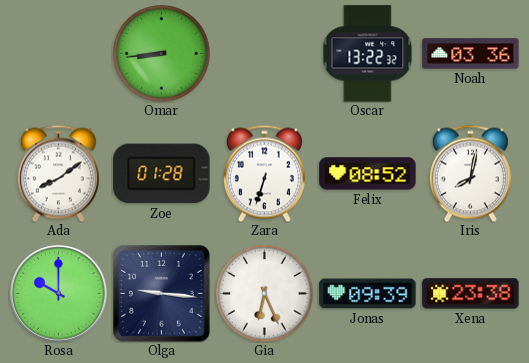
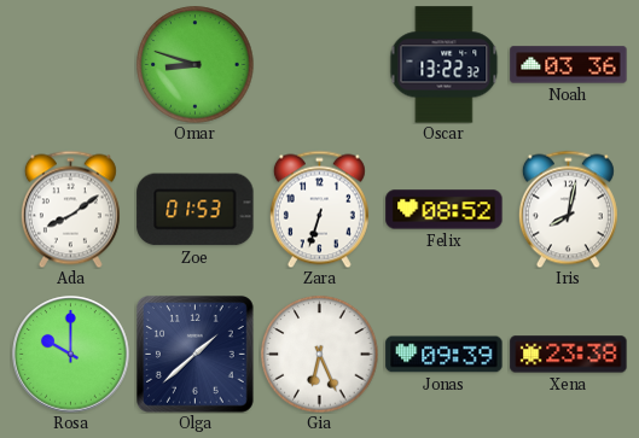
Omar: 8:44 -> 8:48
Zoe: 01:28 -> 01:53
Olga: 9:16 -> 1:38
